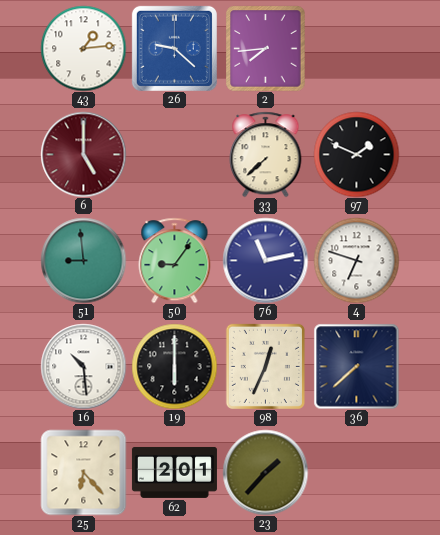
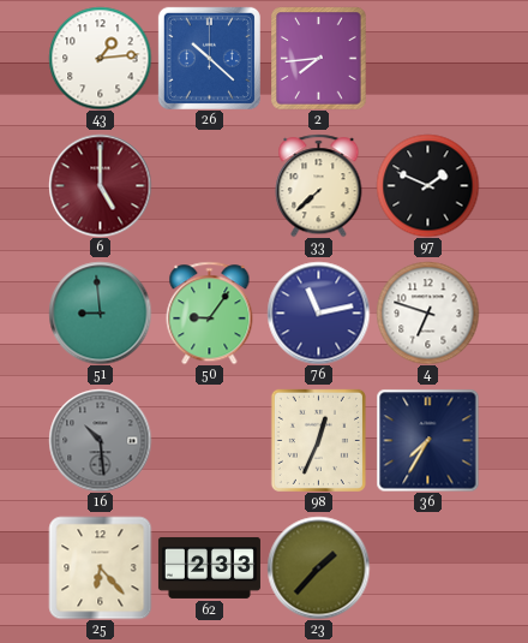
26: 9:22 -> 10:22
16 dial: white -> grey
19: 6:00 -> none
36: 7:38 -> 7:35
62: 2:01 -> 2:33
